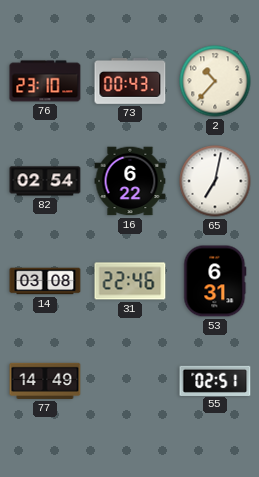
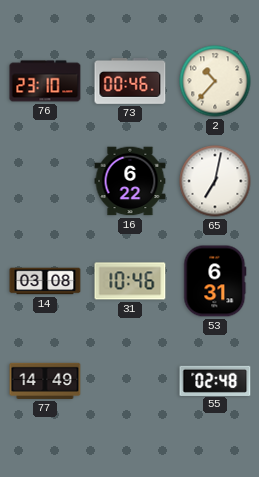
73: 00:43 -> 00:46
82: 02:54 -> none
31: 22:46 -> 10:46
55: 02:51 -> 02:48
